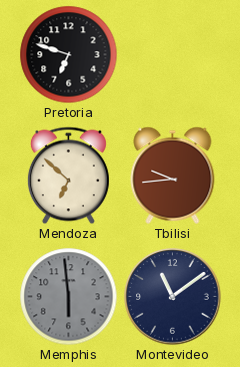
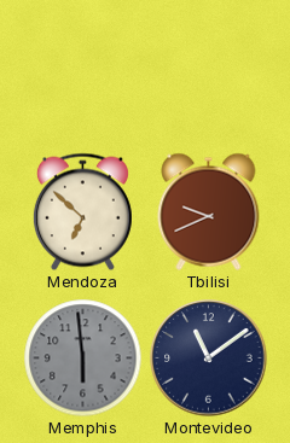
Pretoria: 6:48 -> none
Tbilisi: 9:44 -> 9:41
